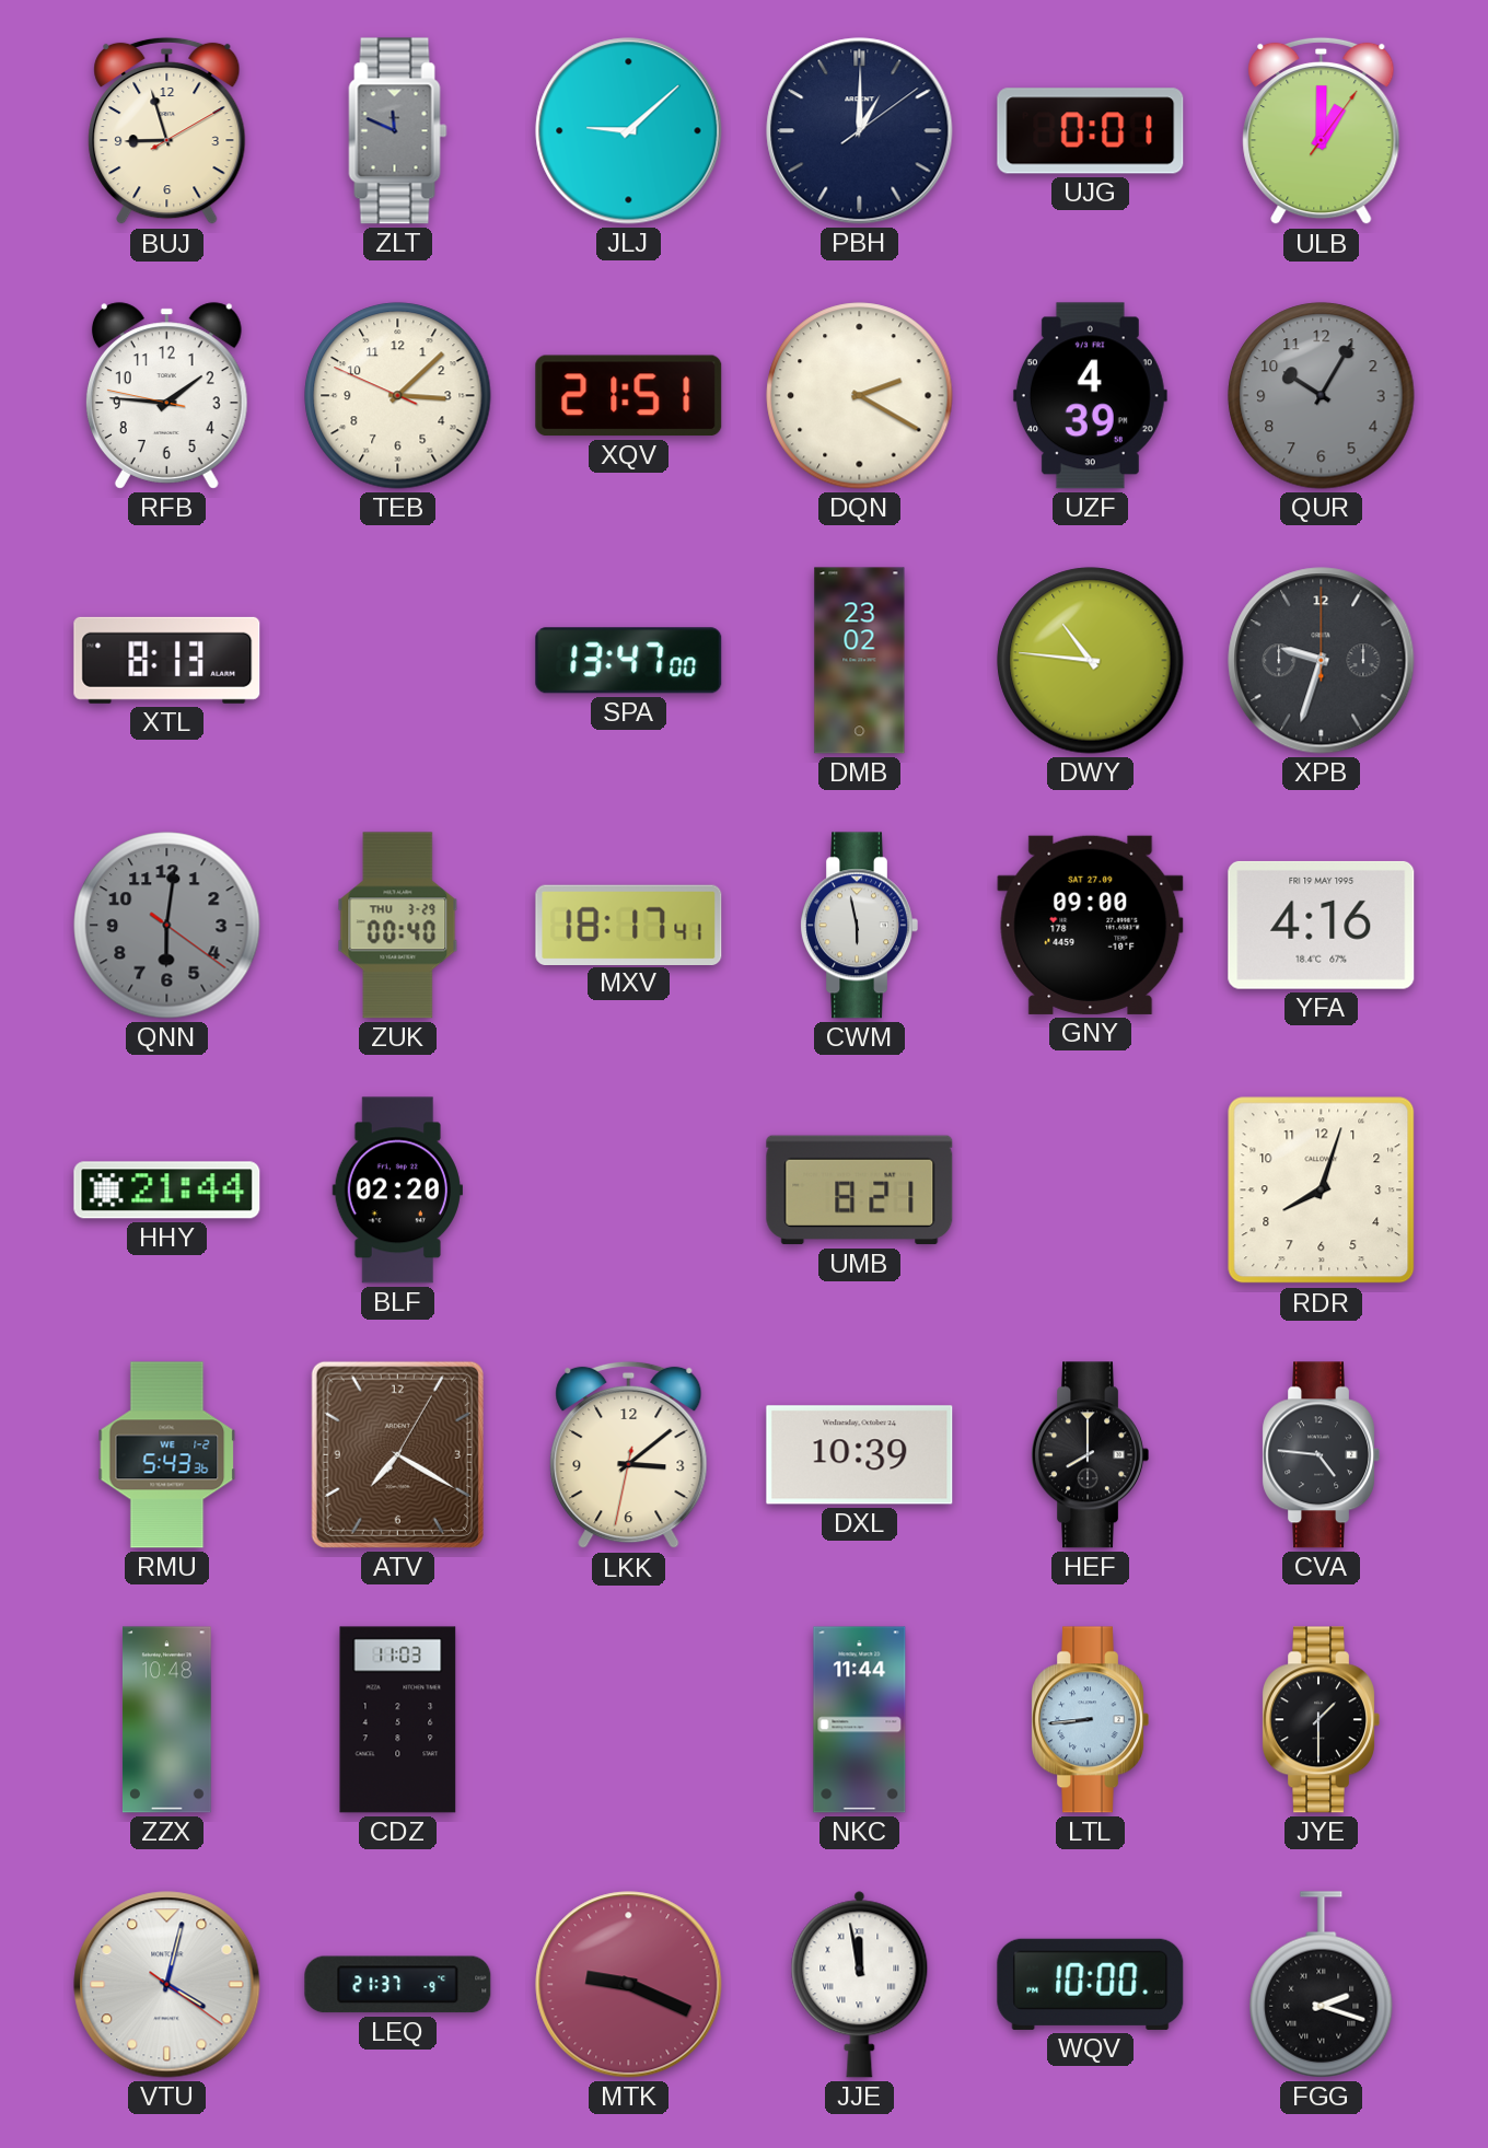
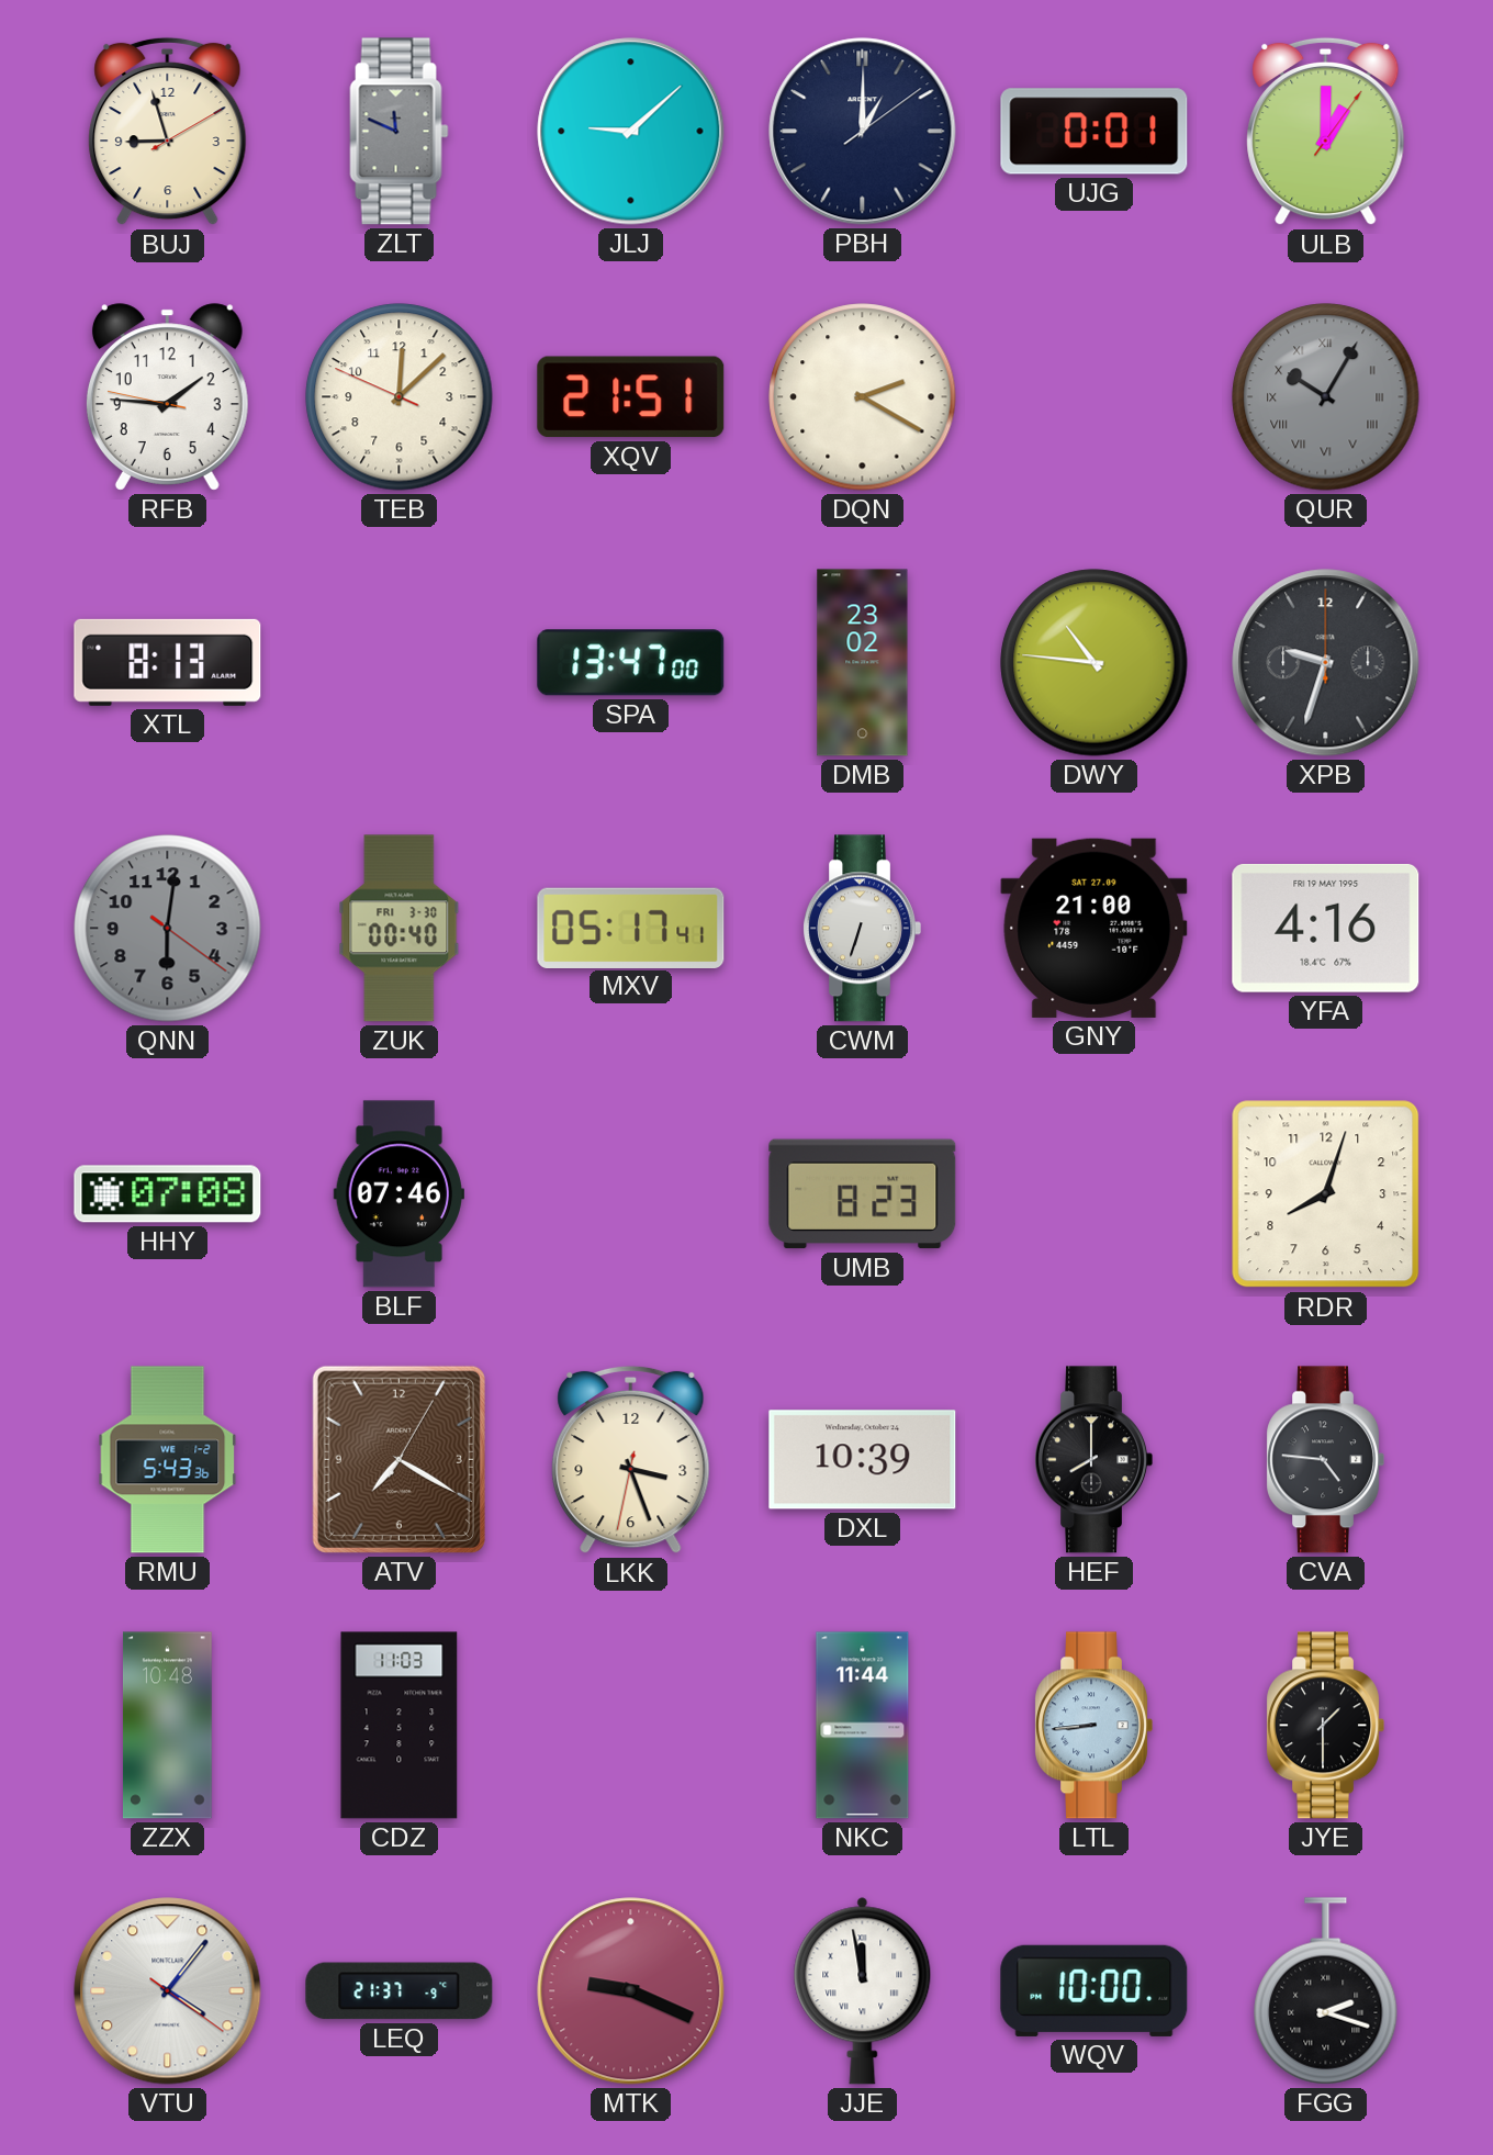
TEB: 3:07 -> 12:07
UZF: 4:39 -> none
QUR numerals: Arabic -> Roman
ZUK date: THU 3-29 -> FRI 3-30
MXV: 18:17 -> 05:17
CWM: 5:58 -> 6:33
GNY: 09:00 -> 21:00
HHY: 21:44 -> 07:08
BLF: 02:20 -> 07:46
UMB: 8:21 -> 8:23
LKK: 3:08 -> 3:26
VTU: 4:02 -> 4:06
